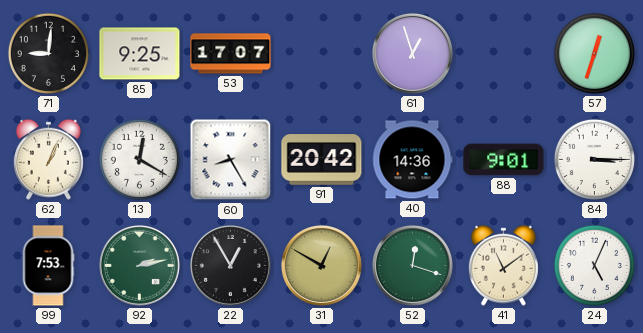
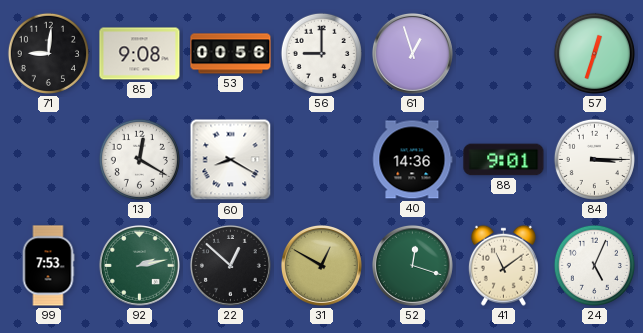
85: 9:25 -> 9:08
53: 17:07 -> 00:56
56: none -> 9:00
62: 1:04 -> none
60: 8:25 -> 8:20
91: 20:42 -> none
22: 12:55 -> 12:52
